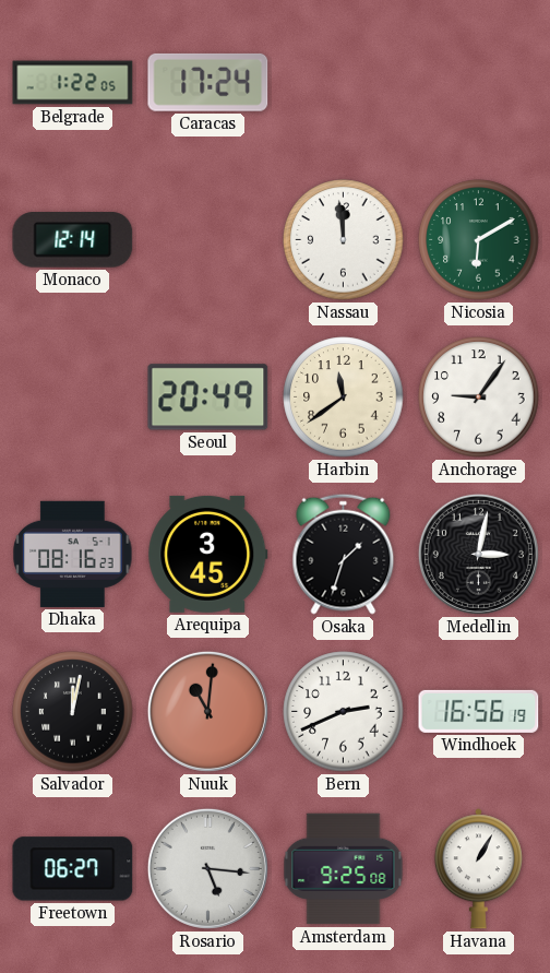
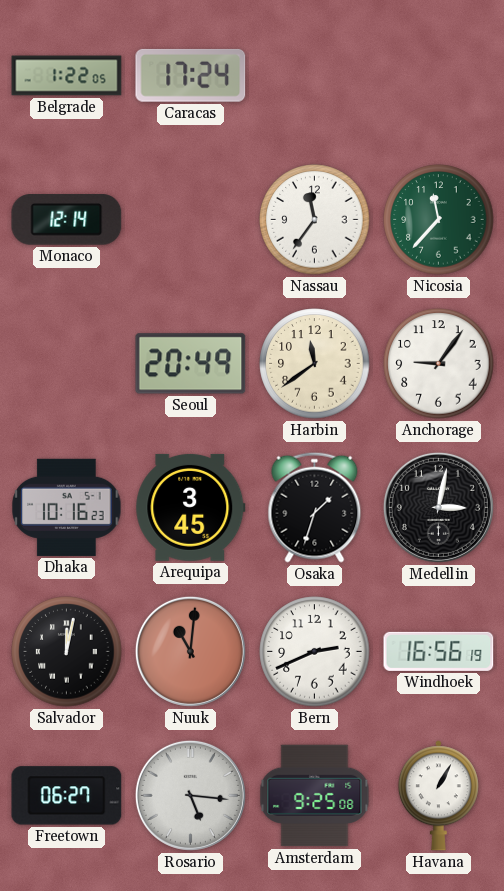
Nassau: 11:59 -> 11:36
Nicosia: 6:10 -> 11:37
Dhaka: 08:16 -> 10:16
